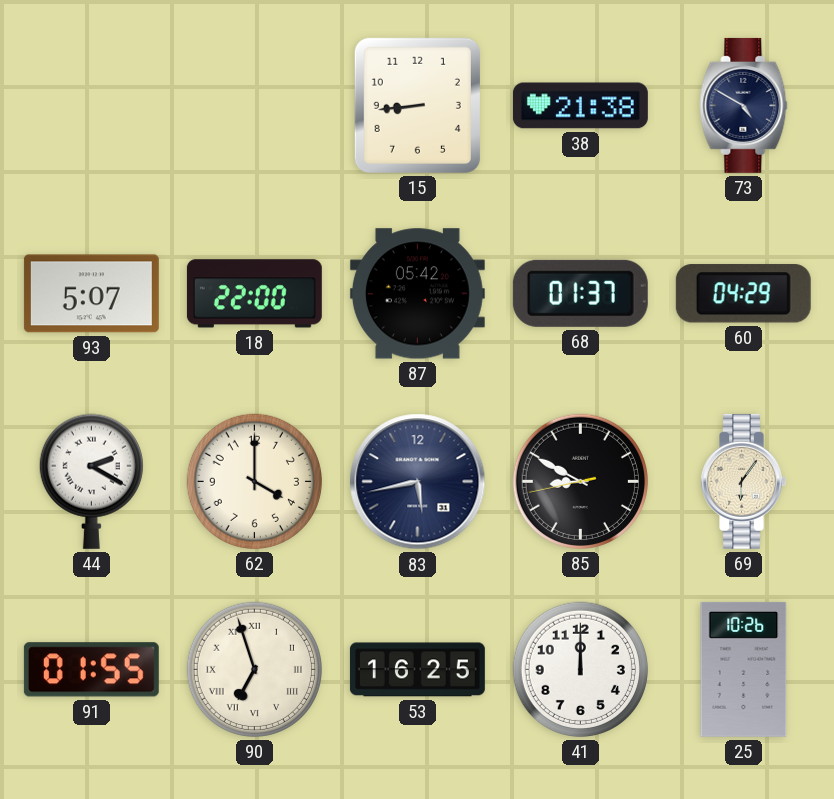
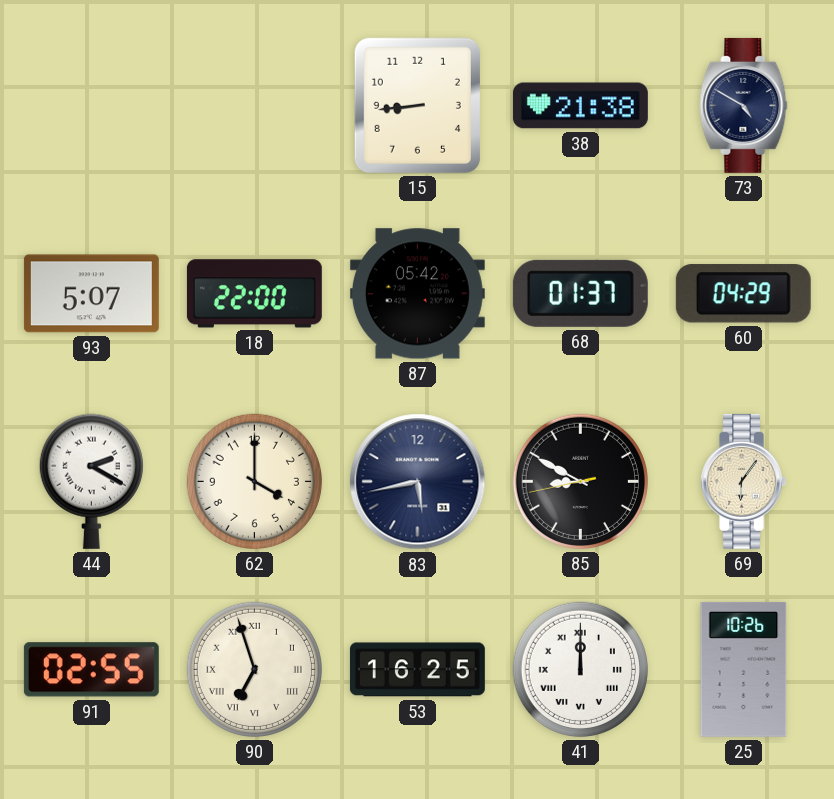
91: 01:55 -> 02:55
41 numerals: Arabic -> Roman
